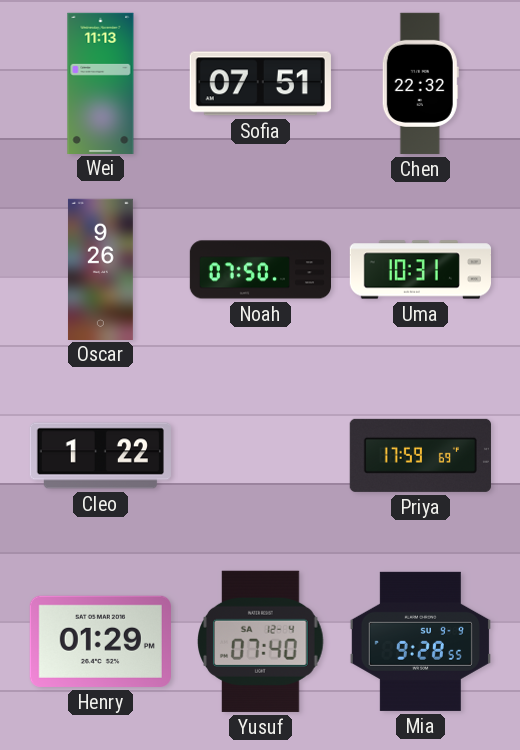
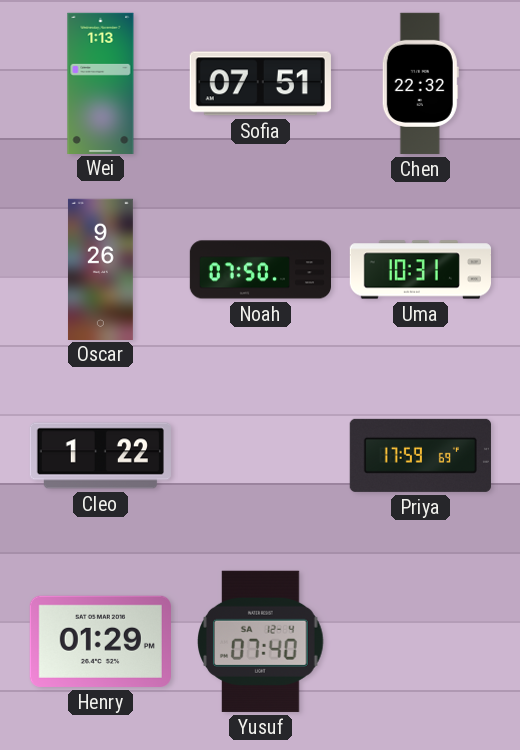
Wei: 11:13 -> 1:13
Mia: 9:28 -> none
